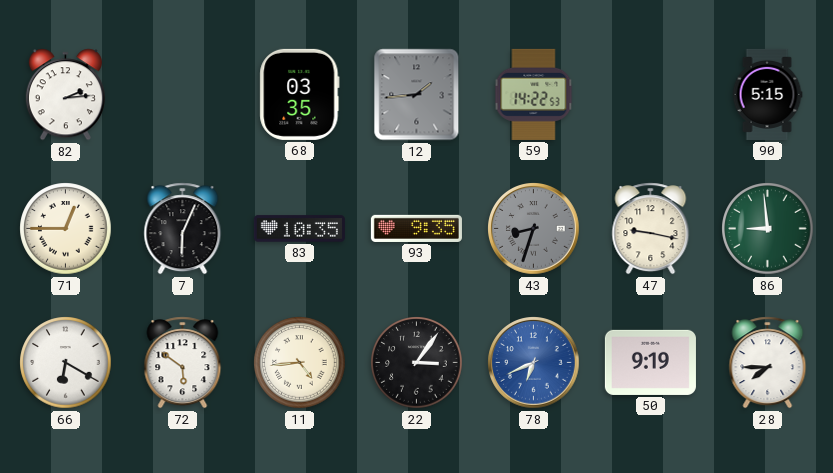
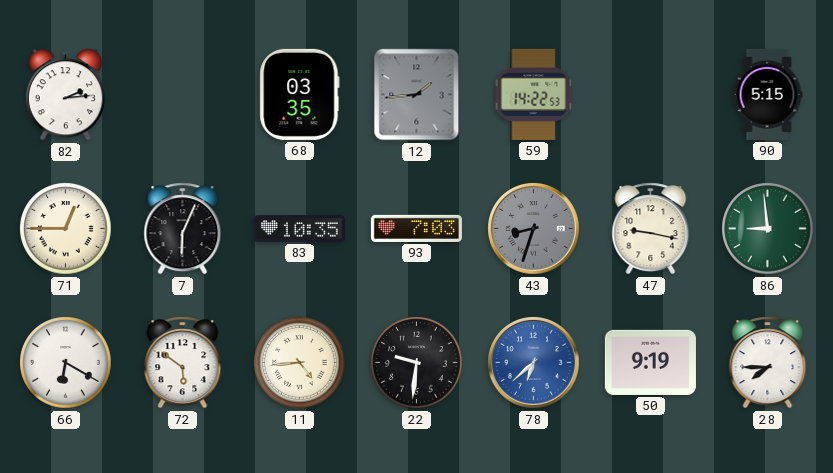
93: 9:35 -> 7:03
22: 3:06 -> 9:31
78: 6:41 -> 6:38
